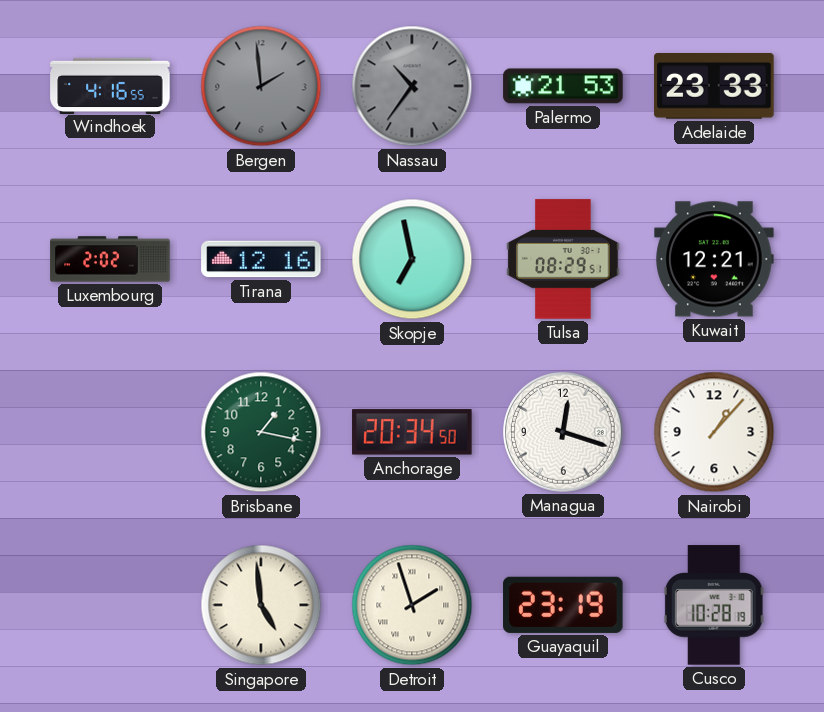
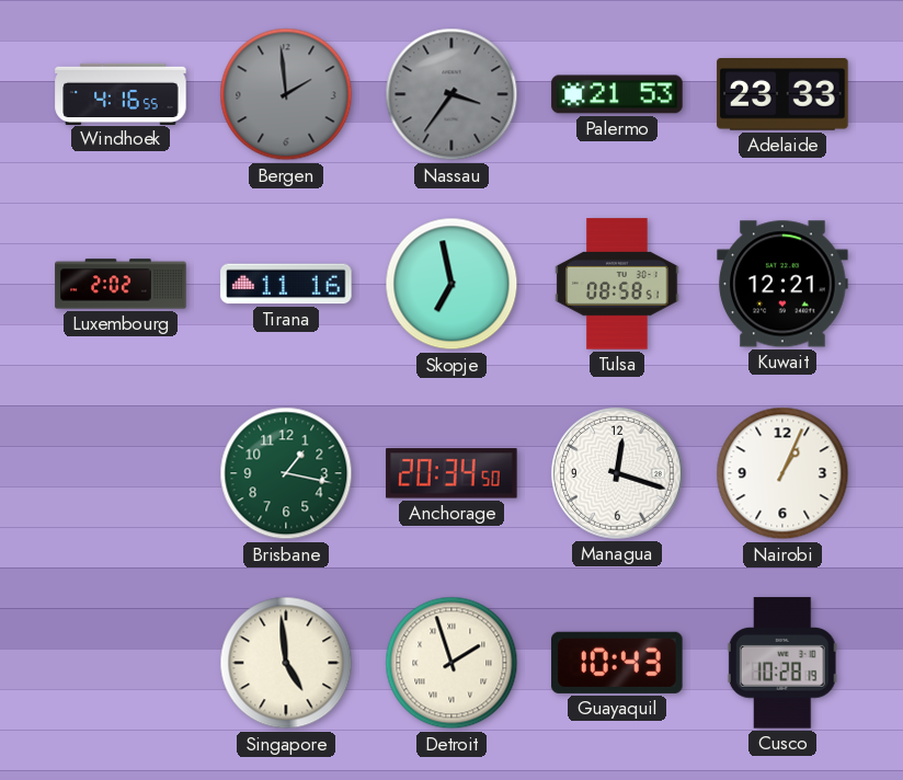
Nassau: 10:36 -> 3:36
Tirana: 12:16 -> 11:16
Tulsa: 08:29 -> 08:58
Nairobi: 1:07 -> 1:04
Guayaquil: 23:19 -> 10:43
